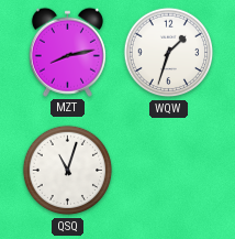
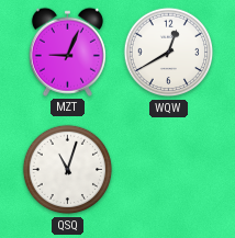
MZT: 8:13 -> 9:04
WQW: 1:33 -> 12:40
